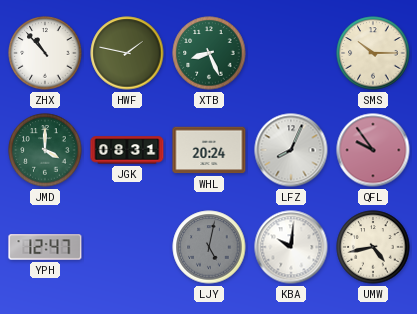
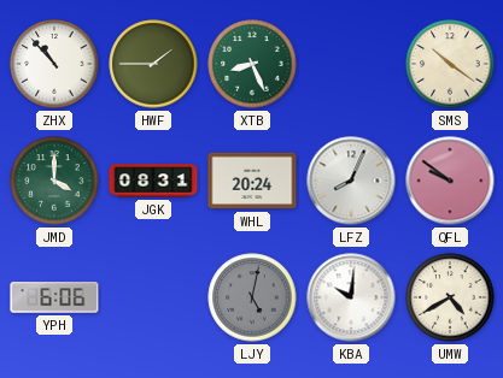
HWF: 1:47 -> 1:45
SMS: 10:15 -> 10:21
QFL: 9:54 -> 9:51
YPH: 12:47 -> 6:06
UMW: 4:43 -> 4:40
